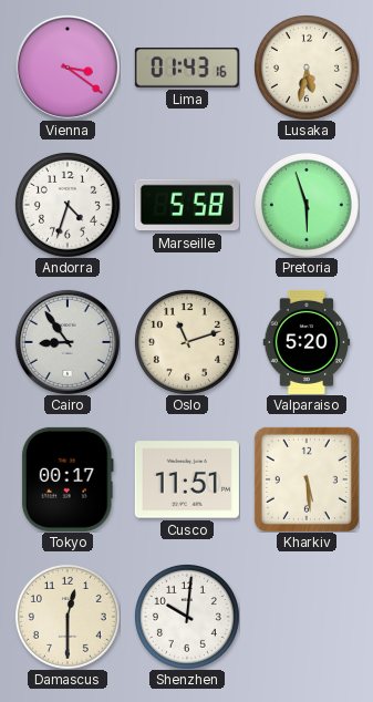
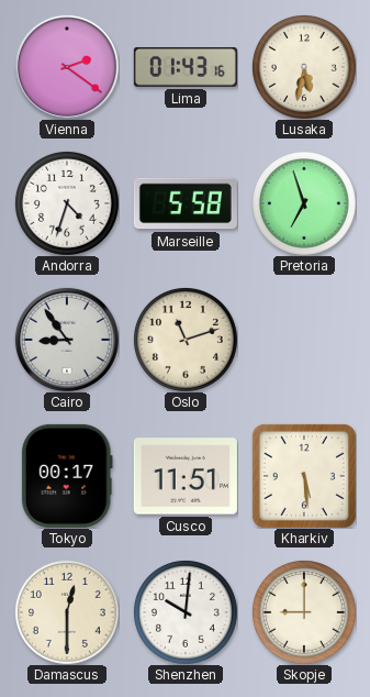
Vienna: 3:21 -> 2:21
Pretoria: 5:57 -> 6:57
Valparaiso: 5:20 -> none
Skopje: none -> 9:00
